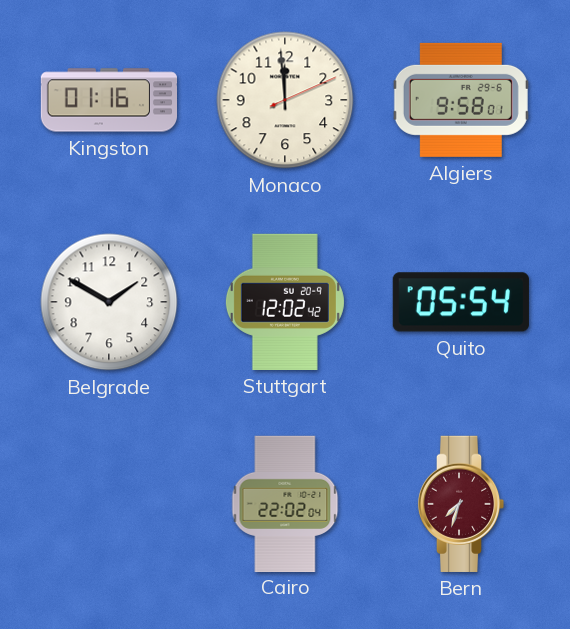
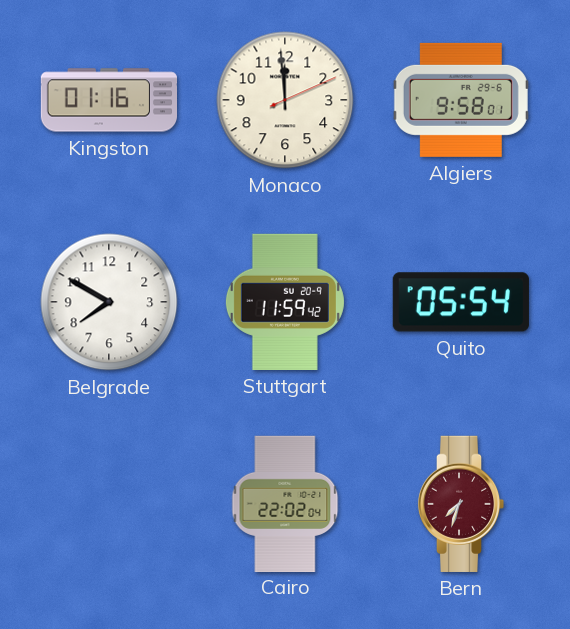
Belgrade: 1:50 -> 7:50
Stuttgart: 12:02 -> 11:59
